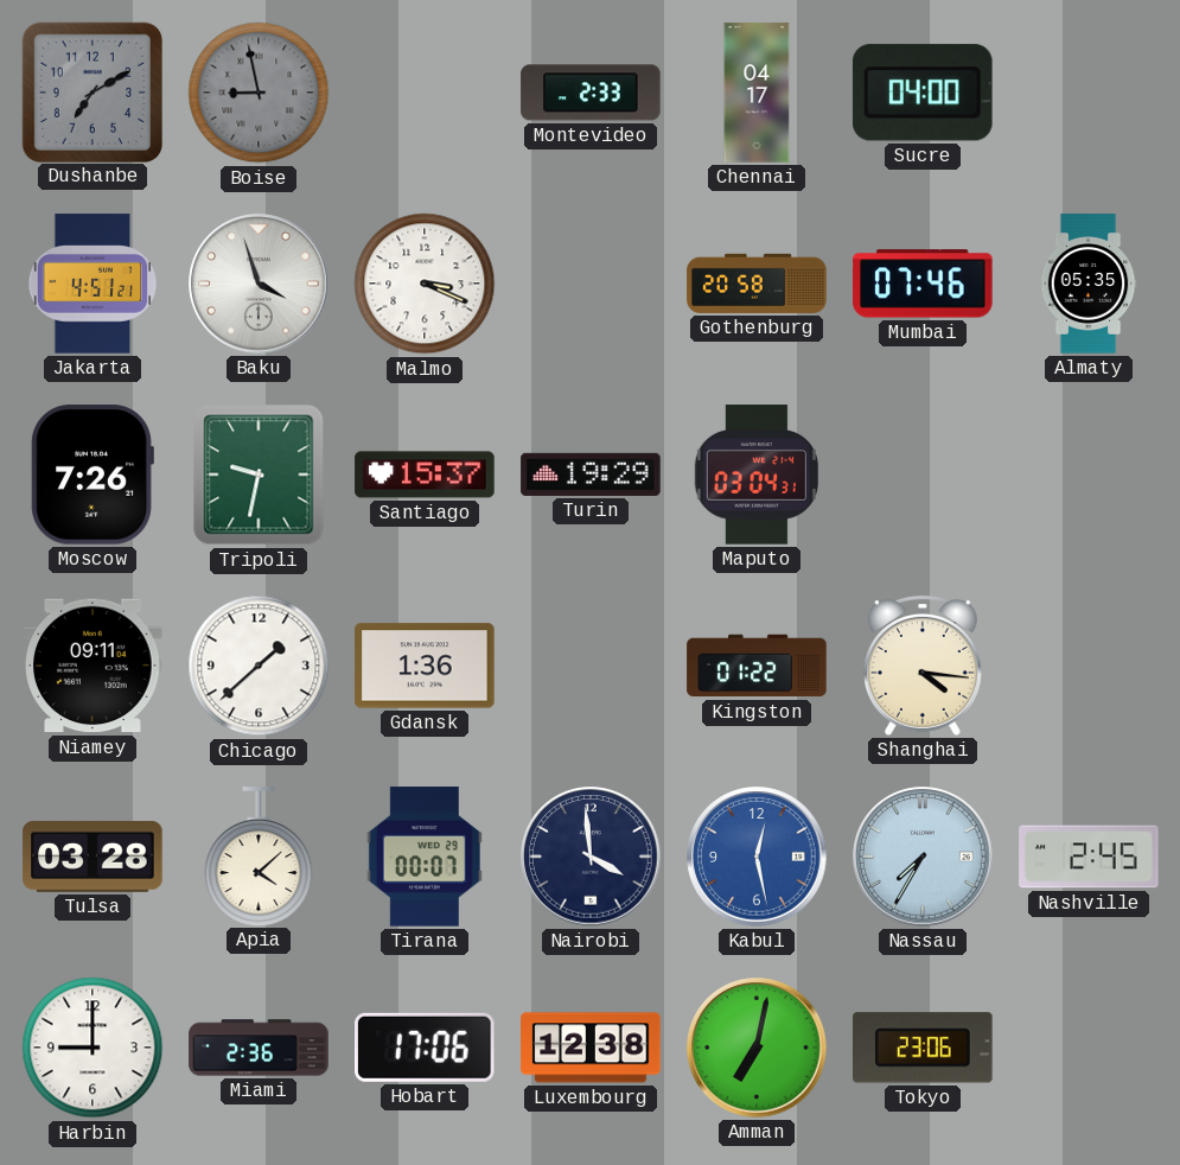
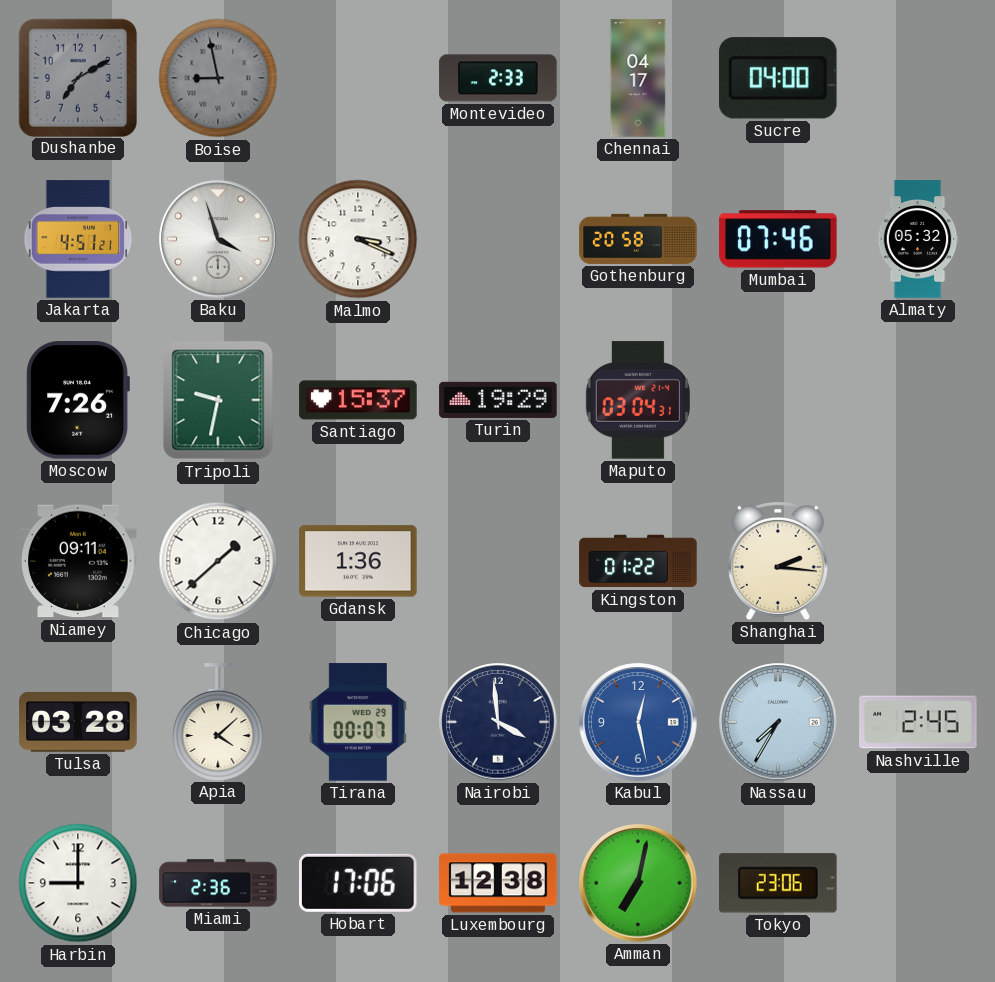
Almaty: 05:35 -> 05:32
Shanghai: 4:16 -> 2:16
